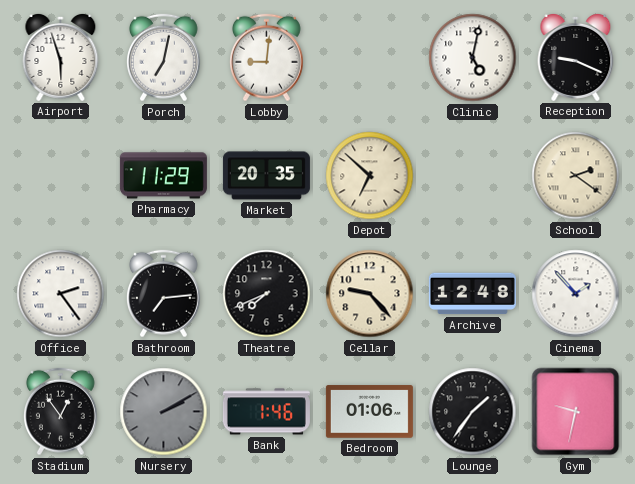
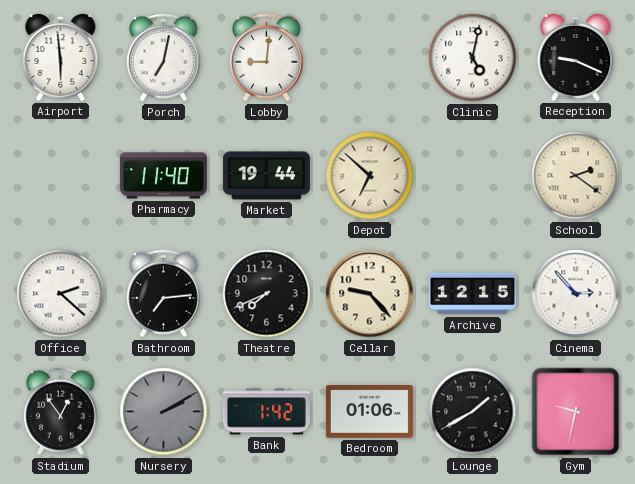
Airport: 5:57 -> 5:59
Pharmacy: 11:29 -> 11:40
Market: 20:35 -> 19:44
Office: 2:24 -> 2:22
Archive: 12:48 -> 12:15
Cinema: 1:53 -> 2:53
Bank: 1:46 -> 1:42
Lounge: 1:36 -> 1:40
